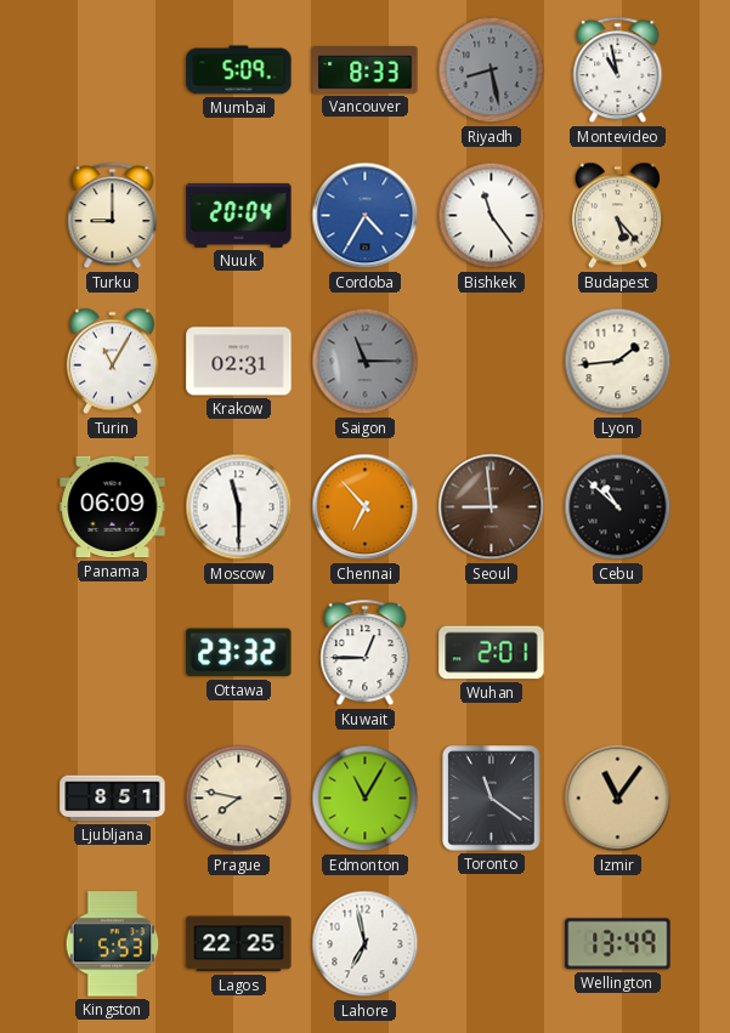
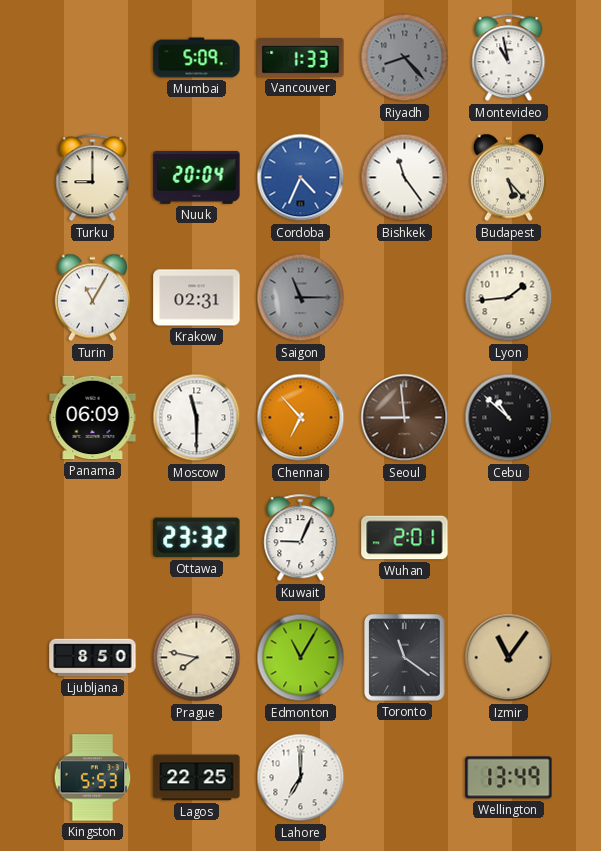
Vancouver: 8:33 -> 1:33
Riyadh: 8:28 -> 8:23
Cordoba: 4:35 -> 4:34
Kuwait: 12:45 -> 9:04
Ljubljana: 8:51 -> 8:50
Lahore: 6:58 -> 7:00
